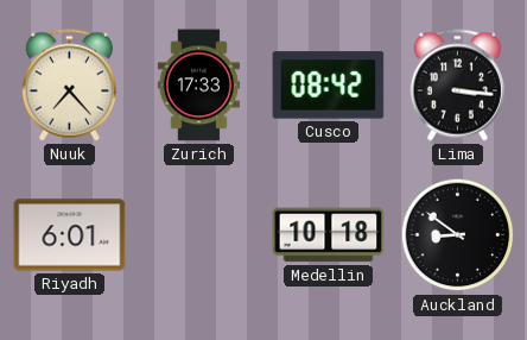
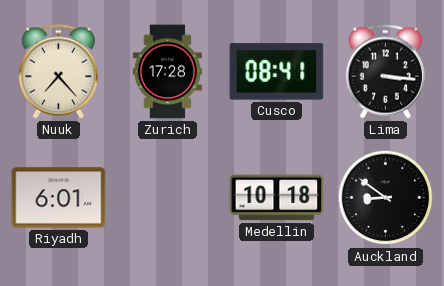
Zurich: 17:33 -> 17:28
Cusco: 08:42 -> 08:41
